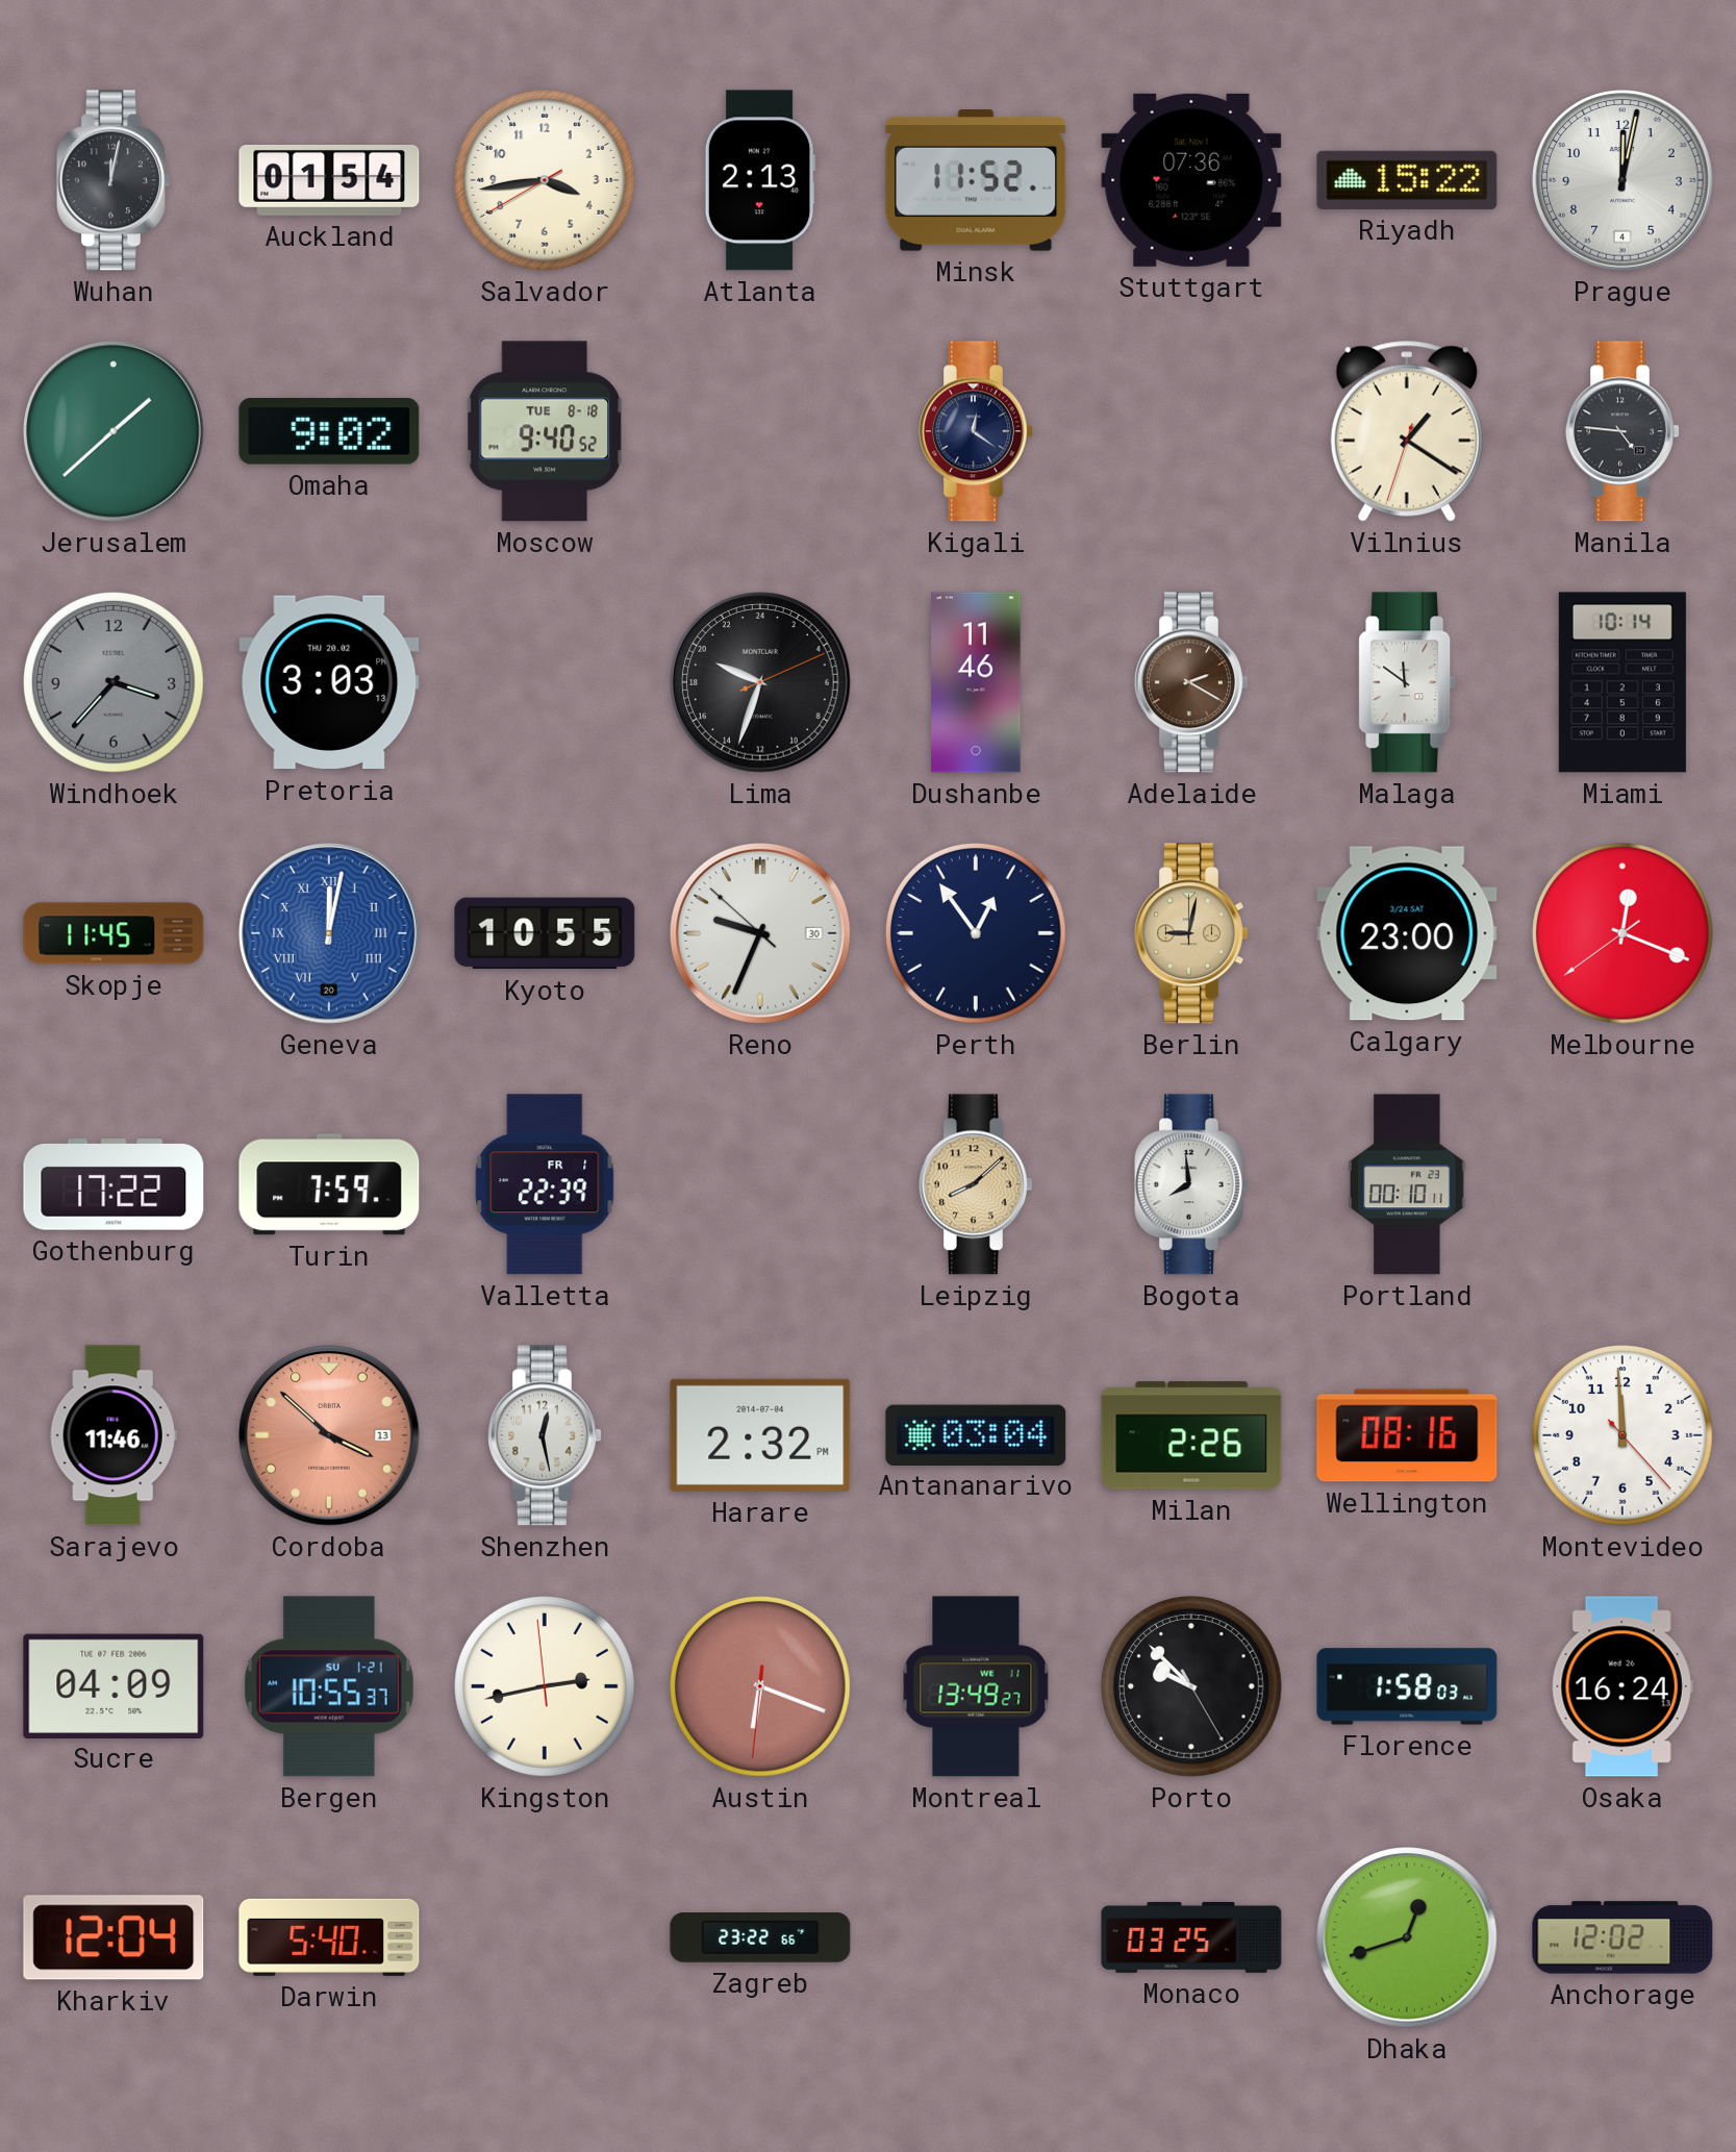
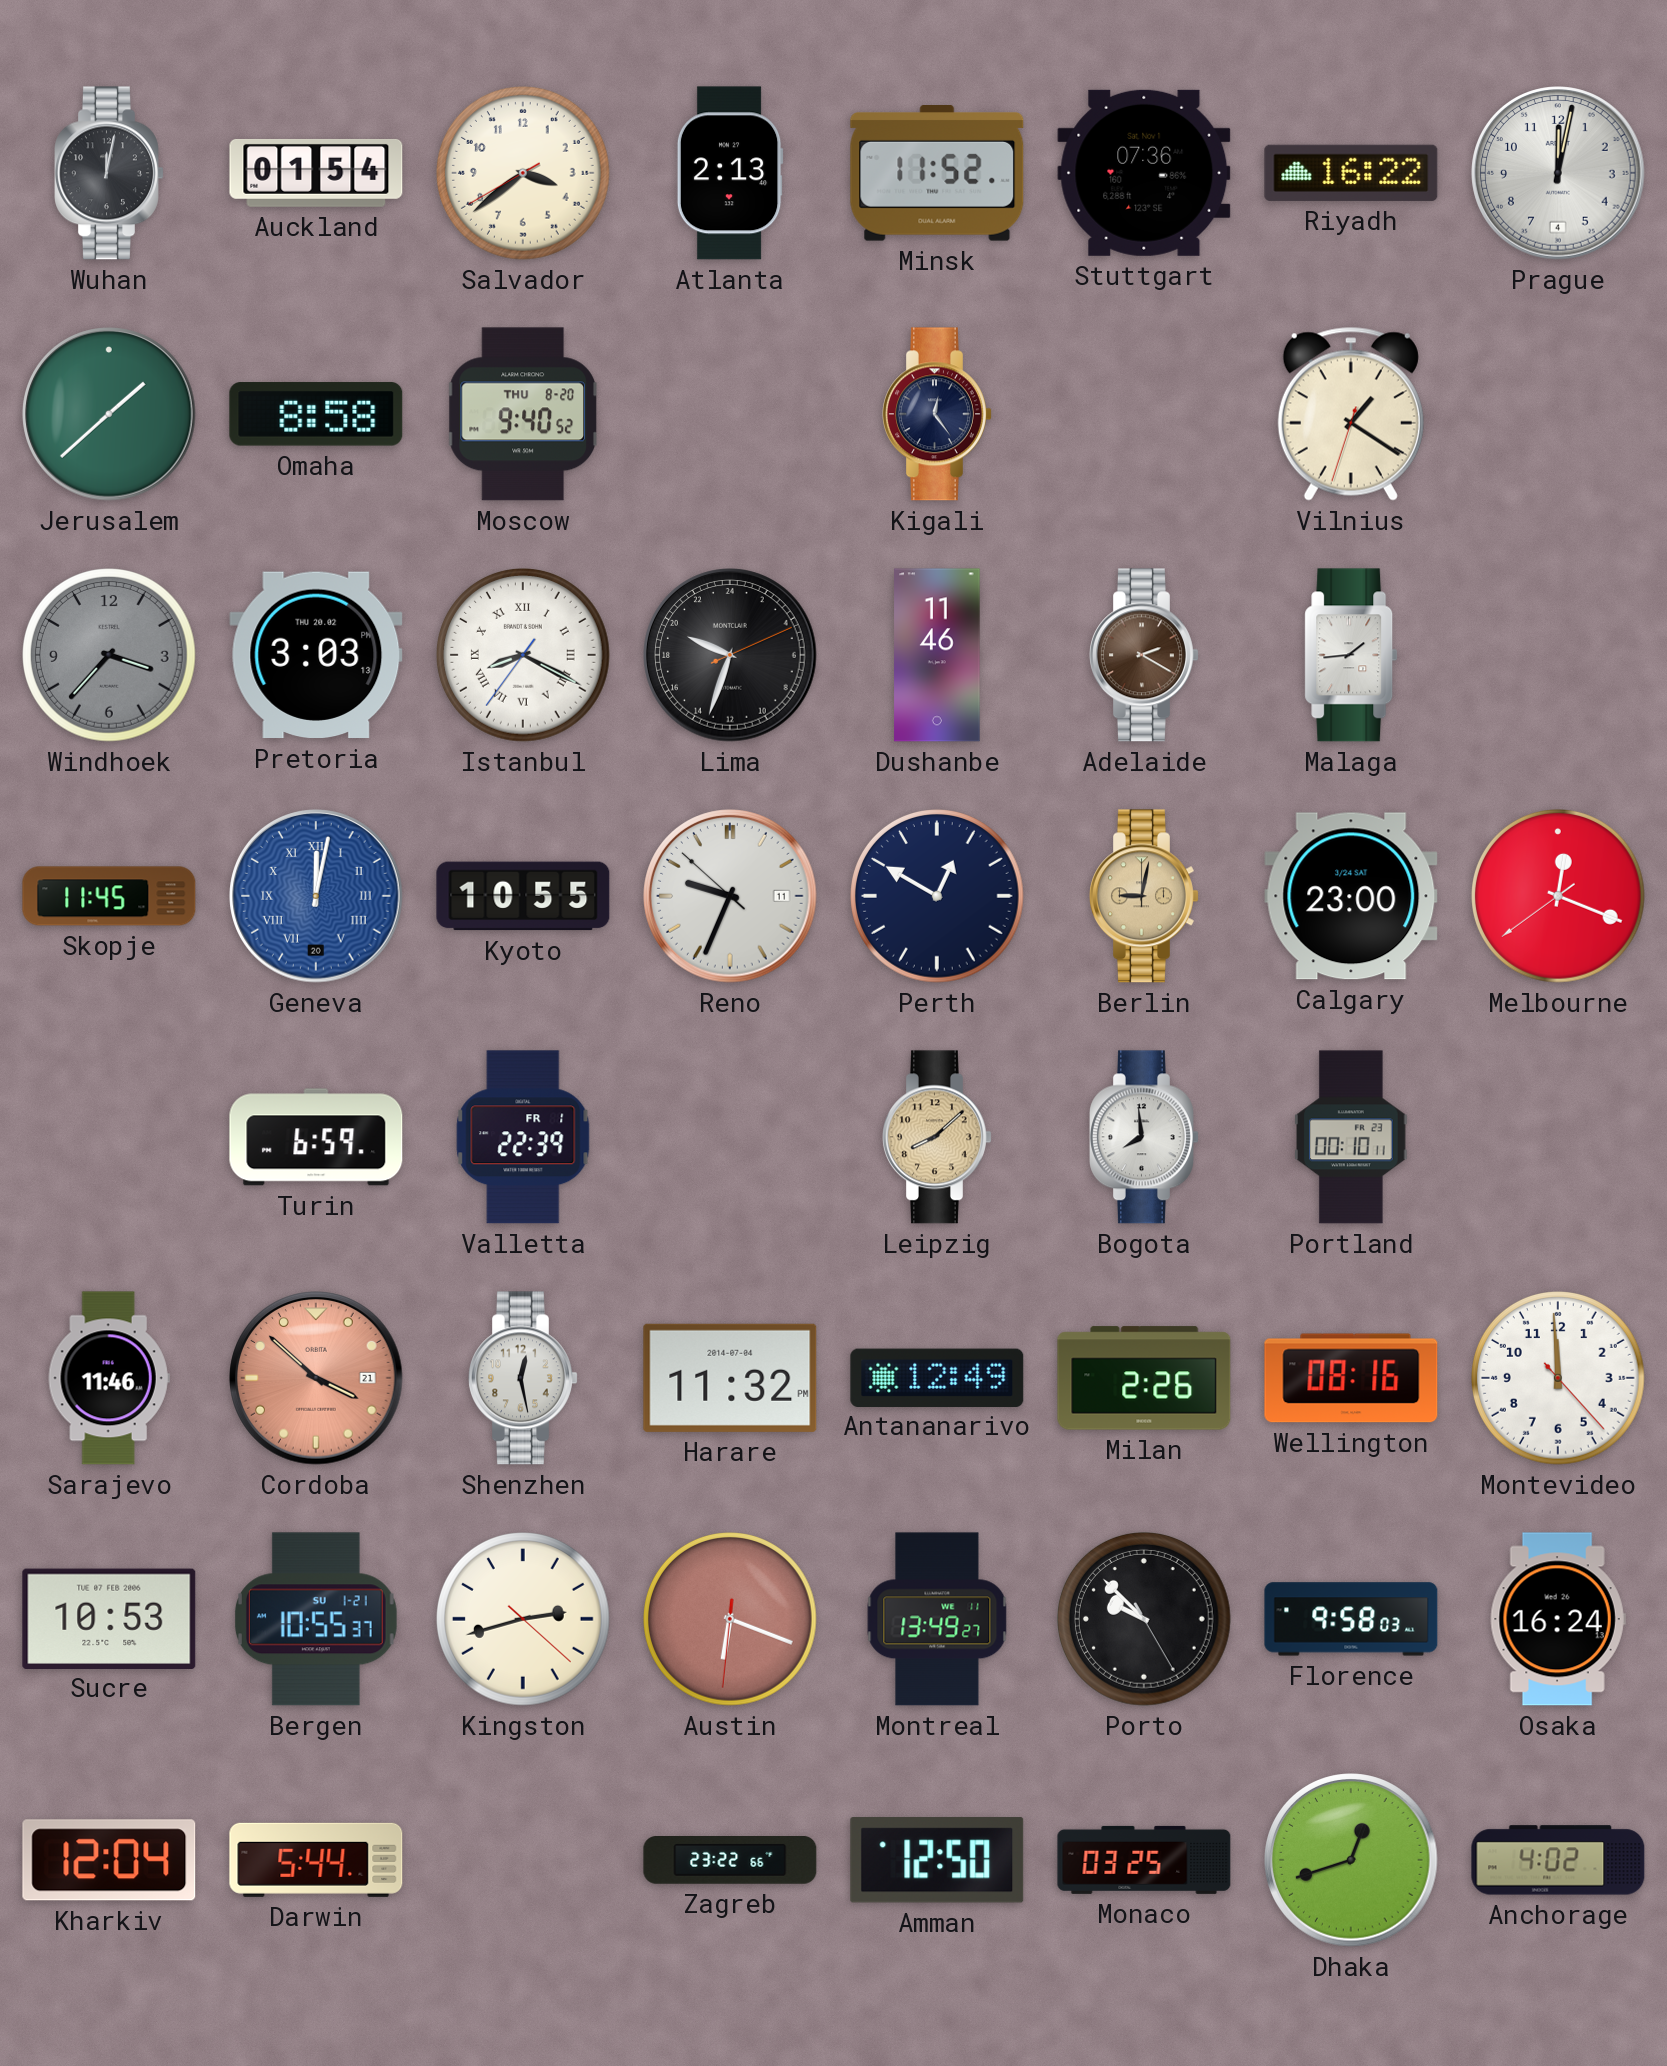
Salvador: 3:43 -> 3:38
Riyadh: 15:22 -> 16:22
Omaha: 9:02 -> 8:58
Moscow date: TUE 8-18 -> THU 8-20
Kigali: 12:21 -> 12:24
Manila: 4:46 -> none
Istanbul: none -> 8:19
Malaga: 11:51 -> 1:44
Miami: 10:14 -> none
Reno date: 30 -> 11
Perth: 12:54 -> 12:50
Gothenburg: 17:22 -> none
Turin: 7:59 -> 6:59
Cordoba date: 13 -> 21
Harare: 2:32 -> 11:32
Antananarivo: 03:04 -> 12:49
Sucre: 04:09 -> 10:53
Kingston: 2:42:59 -> 2:42:22
Florence: 1:58 -> 9:58
Darwin: 5:40 -> 5:44
Amman: none -> 12:50
Anchorage: 12:02 -> 4:02
